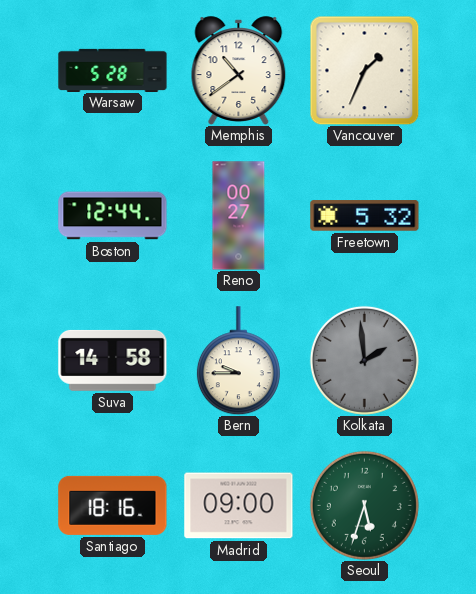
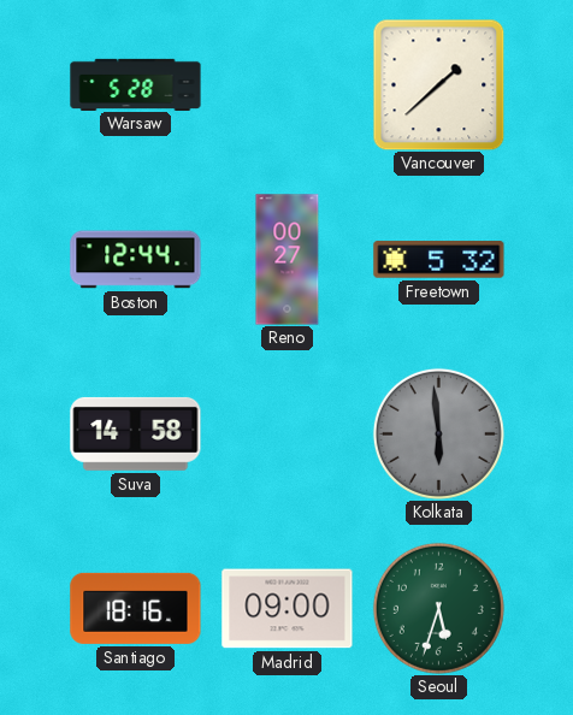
Memphis: 10:39 -> none
Vancouver: 1:34 -> 1:38
Bern: 9:45 -> none
Kolkata: 1:59 -> 5:59
